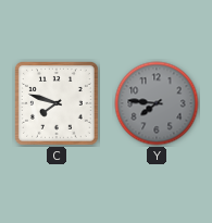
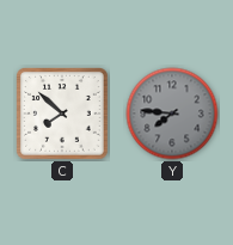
C: 7:48 -> 7:52
